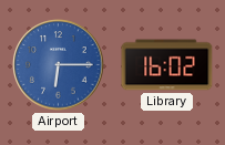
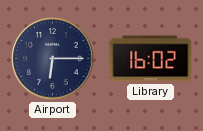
Airport dial: blue -> navy
